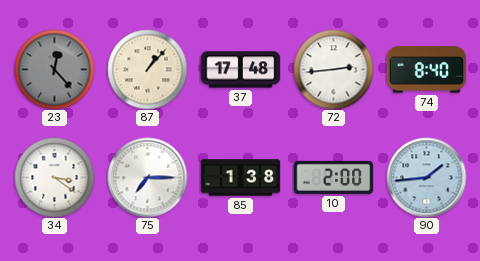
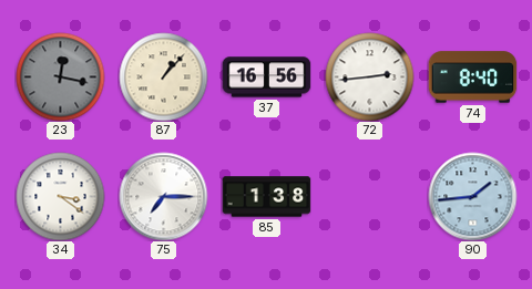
23: 12:23 -> 12:17
37: 17:48 -> 16:56
10: 2:00 -> none
